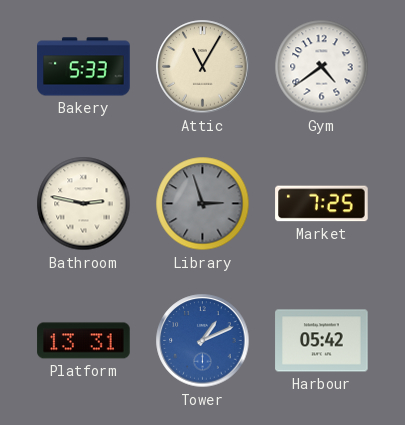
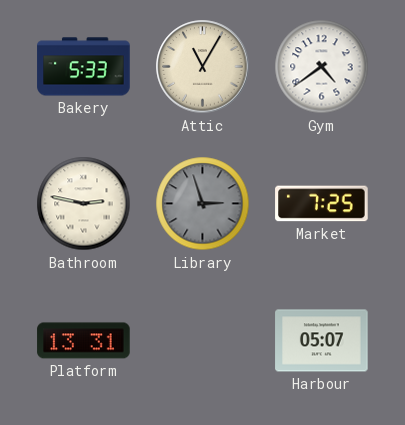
Tower: 1:11 -> none
Harbour: 05:42 -> 05:07
